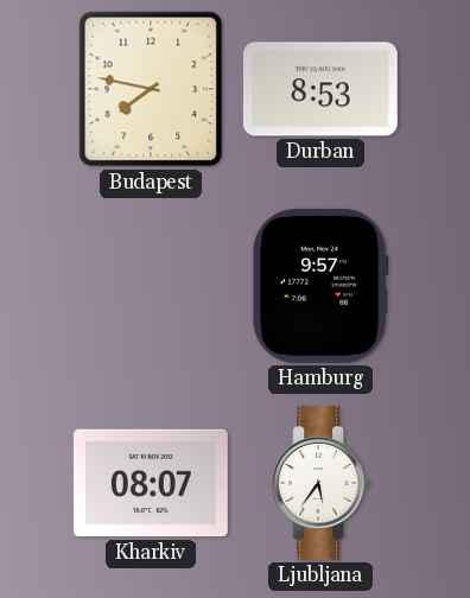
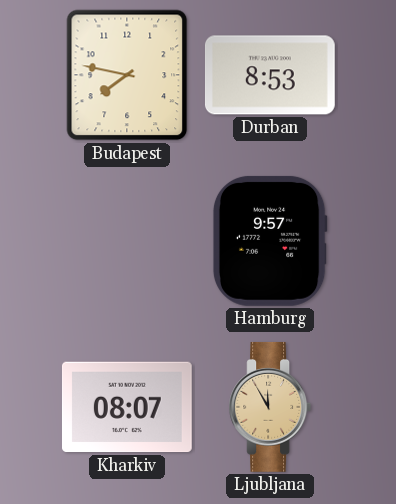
Ljubljana: 5:36 -> 11:55
Ljubljana dial: white -> champagne
